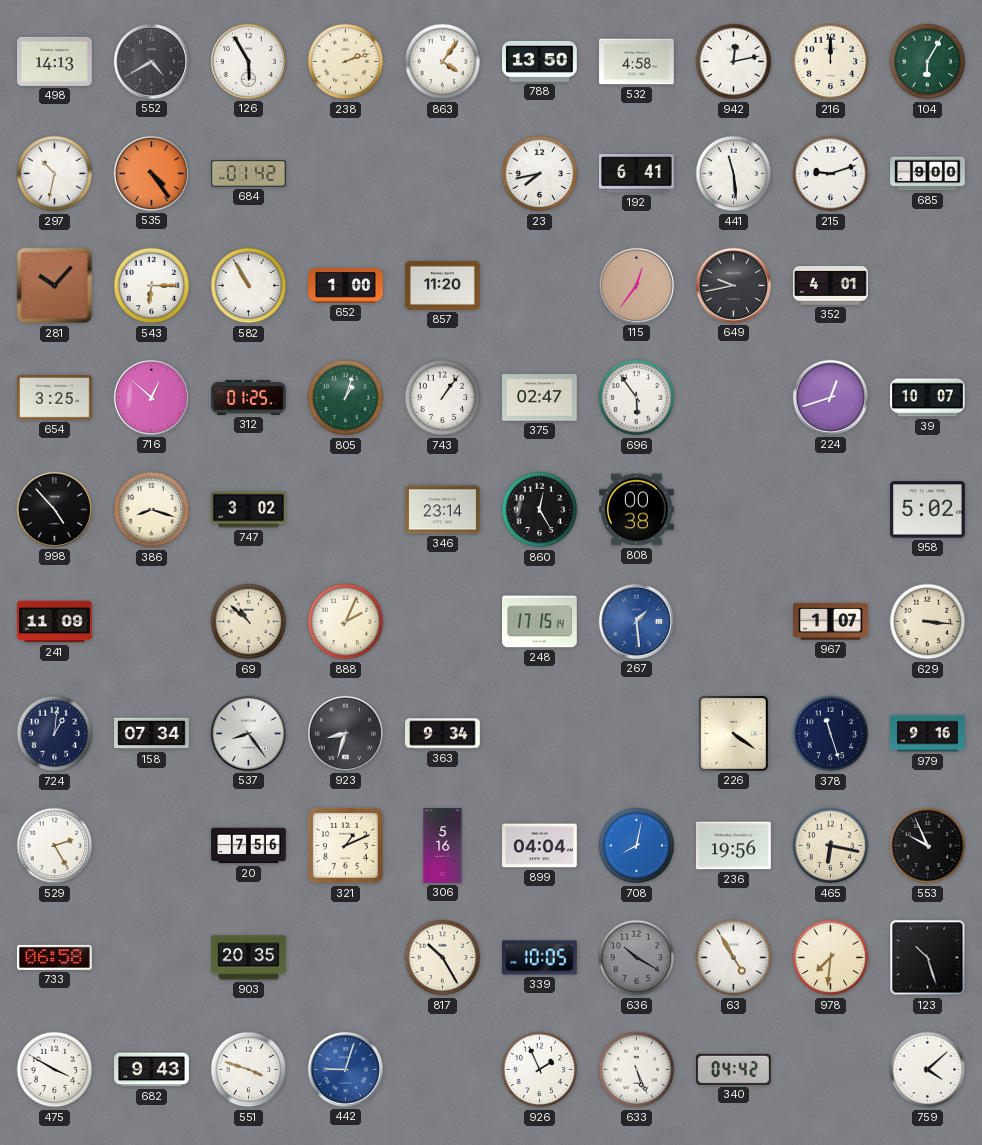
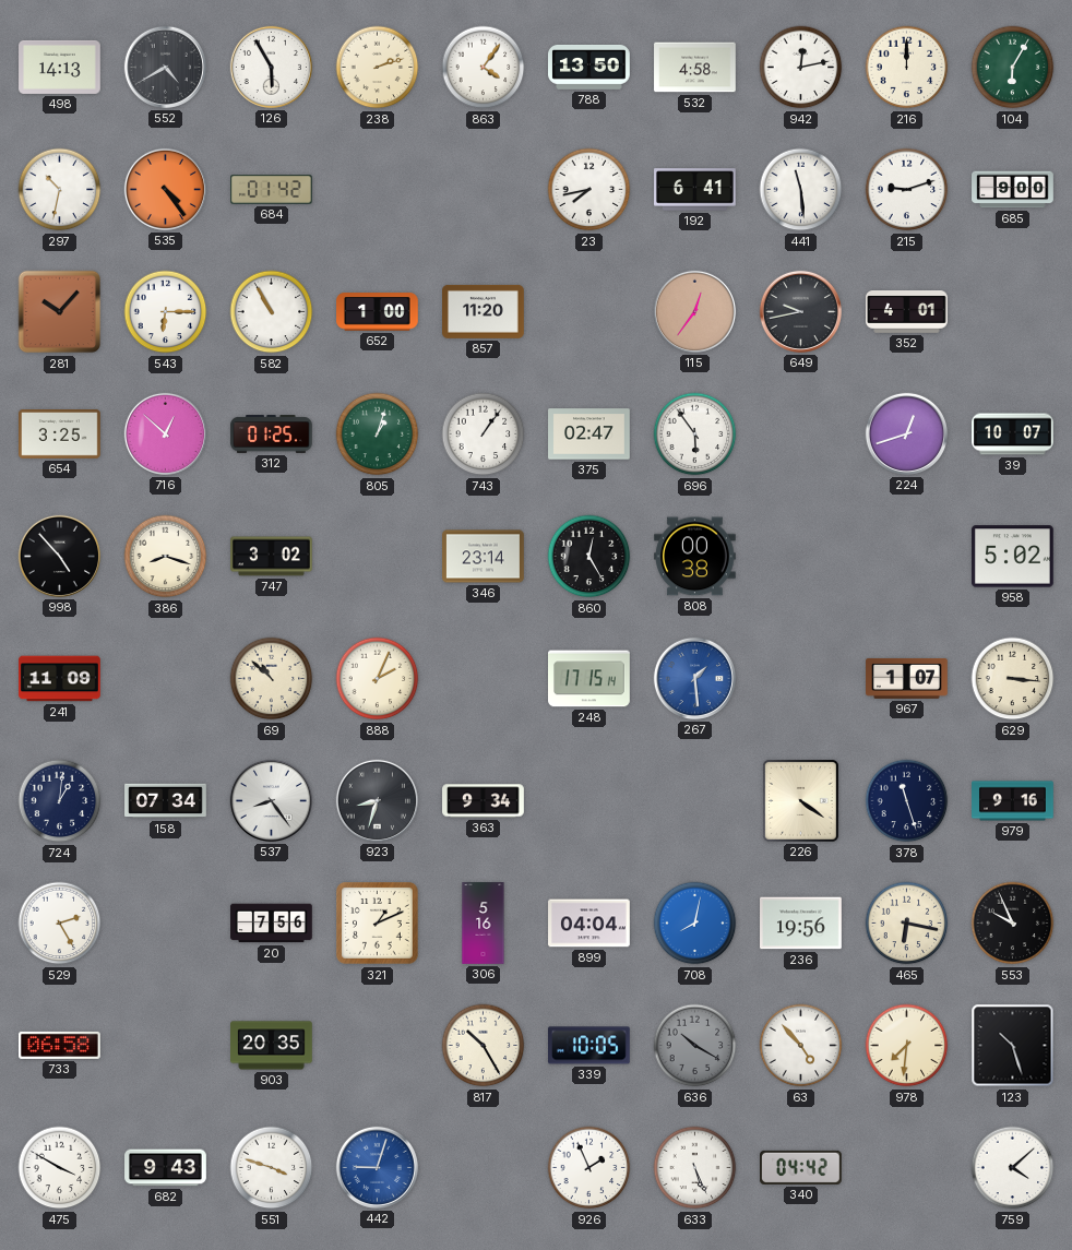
63: 4:55 -> 4:53
